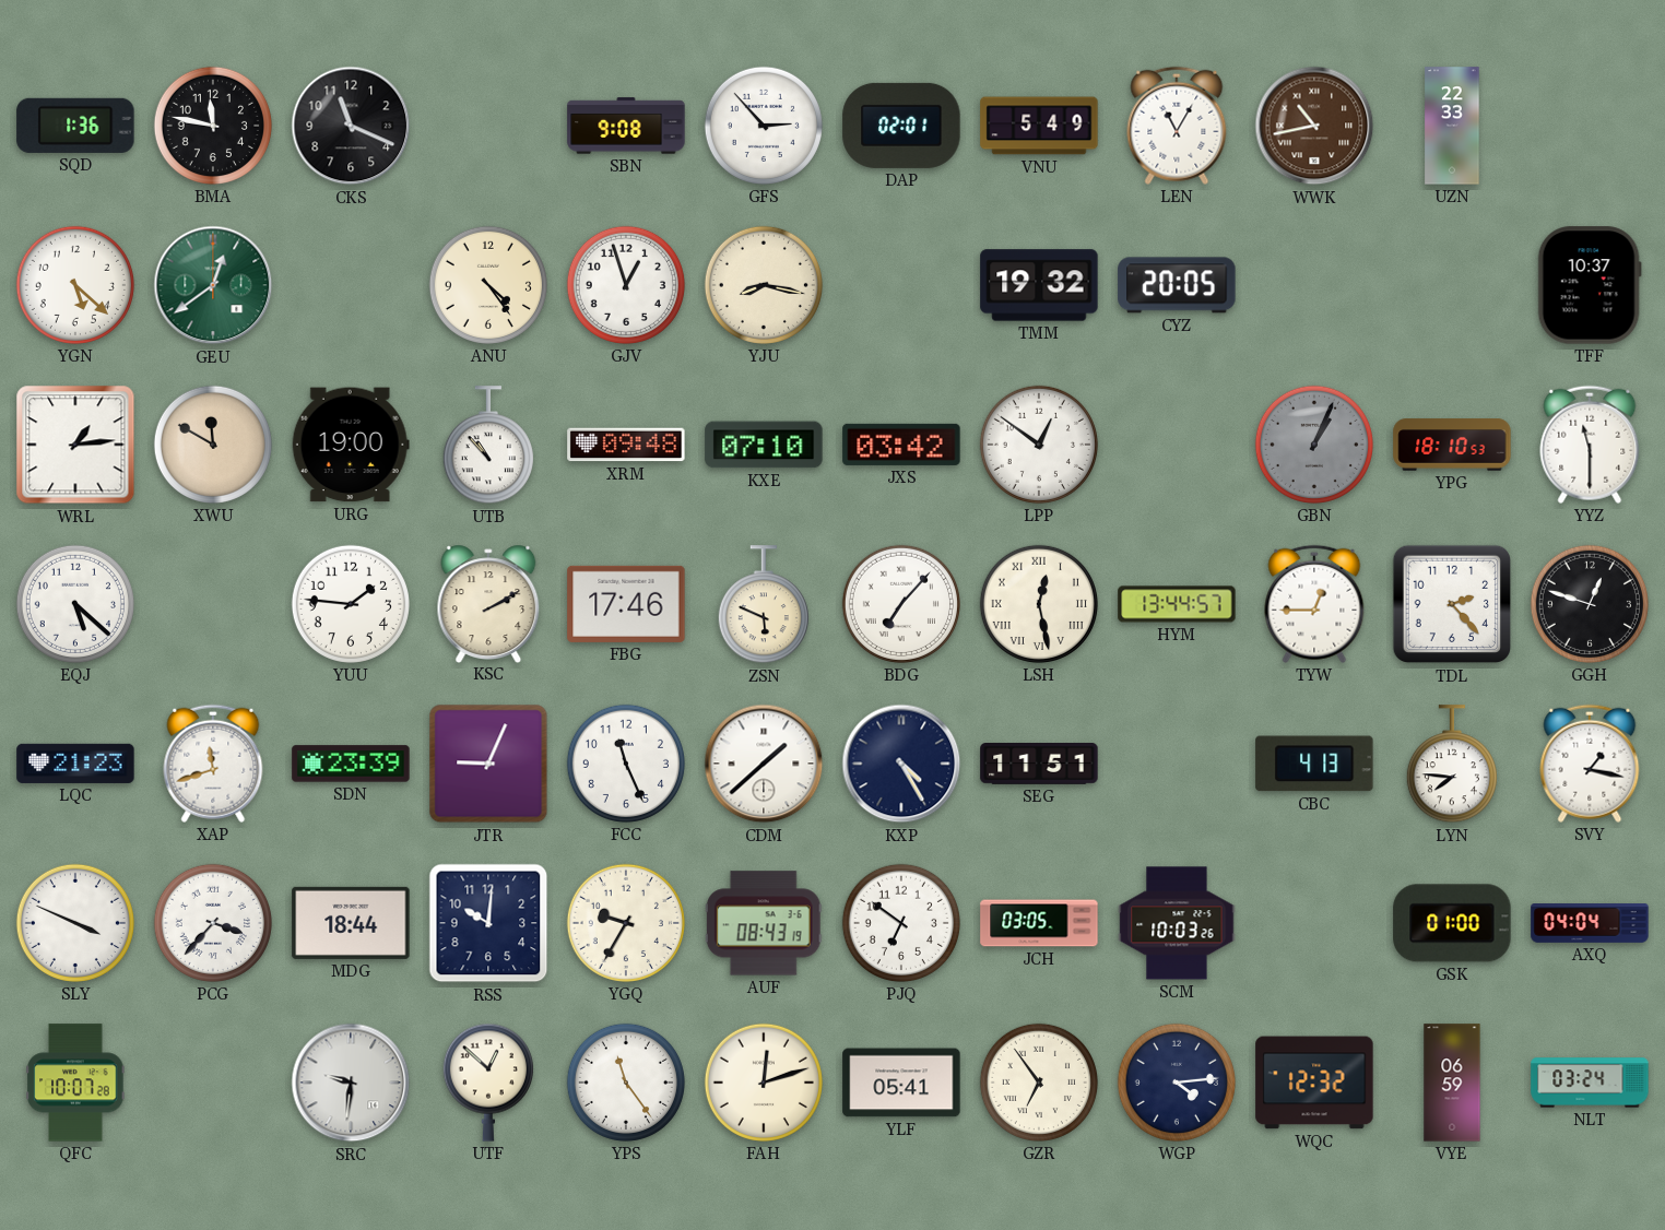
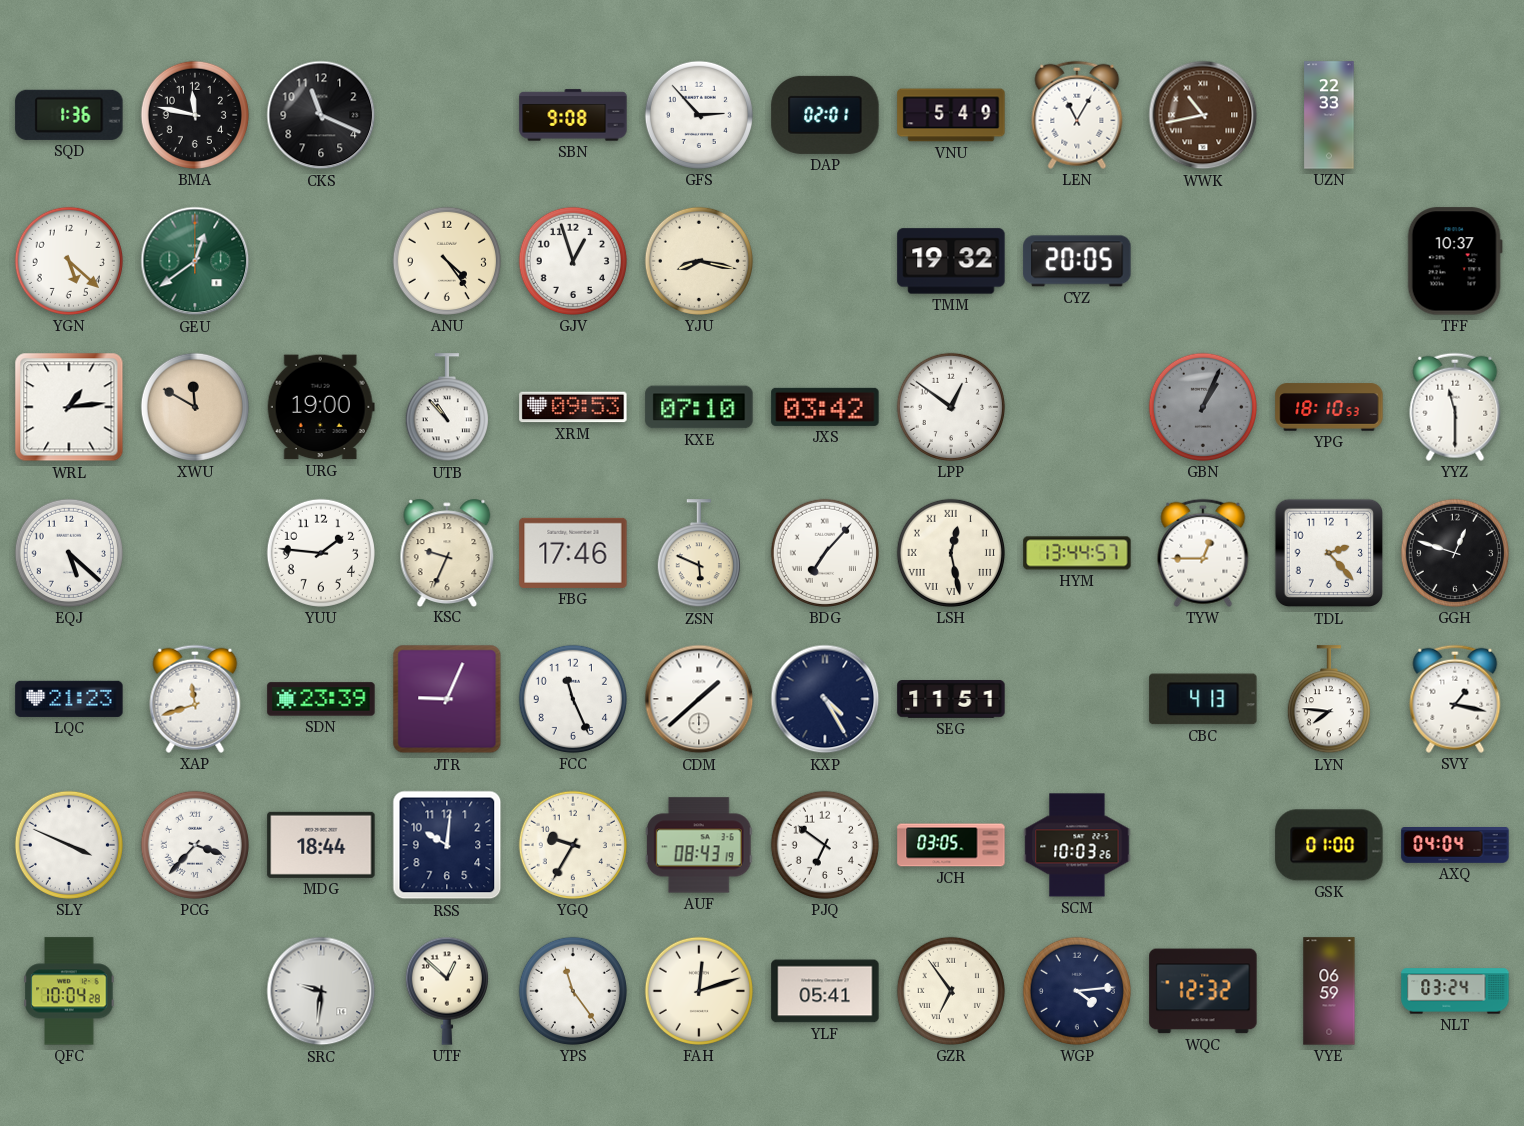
XRM: 09:48 -> 09:53
KSC: 2:10 -> 9:34
QFC: 10:07 -> 10:04
